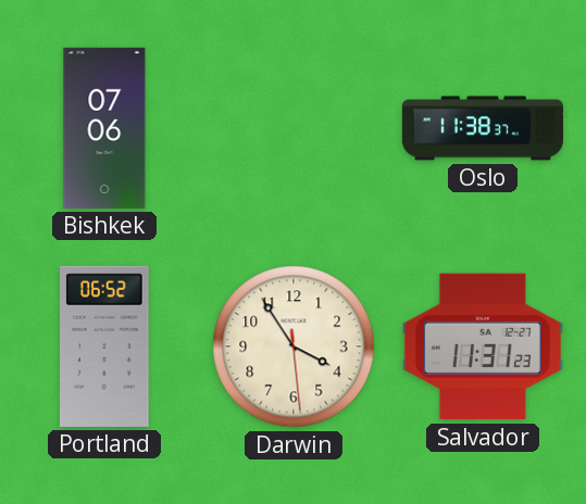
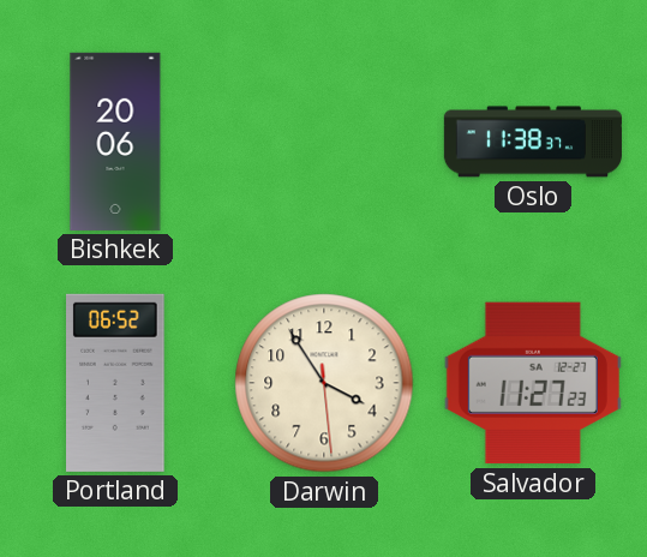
Bishkek: 07:06 -> 20:06
Salvador: 11:31 -> 11:27
